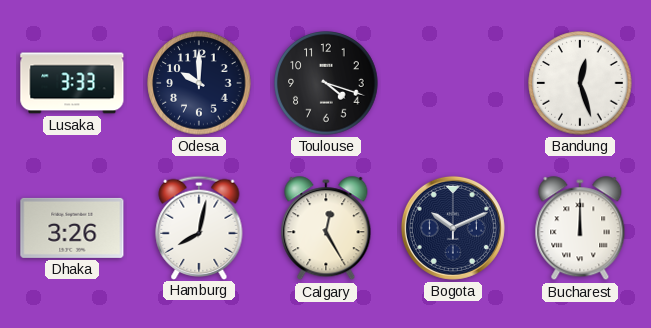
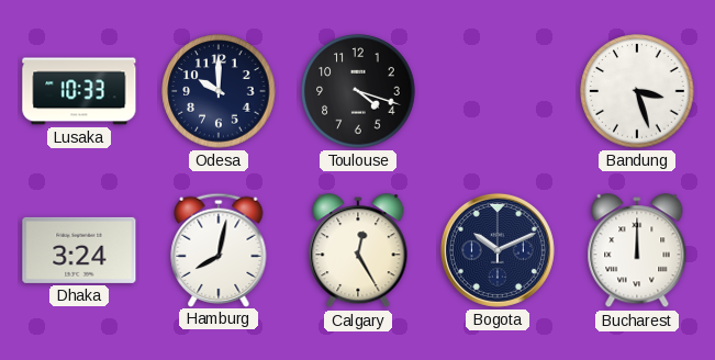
Lusaka: 3:33 -> 10:33
Bandung: 12:27 -> 3:27
Dhaka: 3:26 -> 3:24
